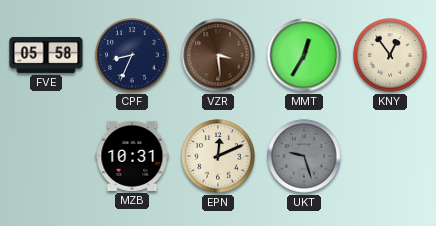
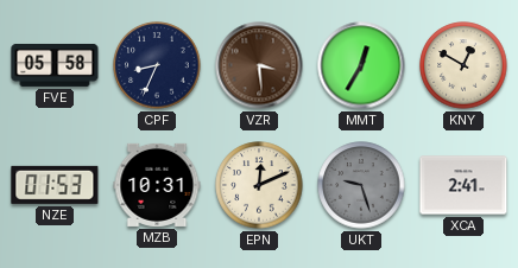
KNY: 12:54 -> 12:50
NZE: none -> 01:53
XCA: none -> 2:41
